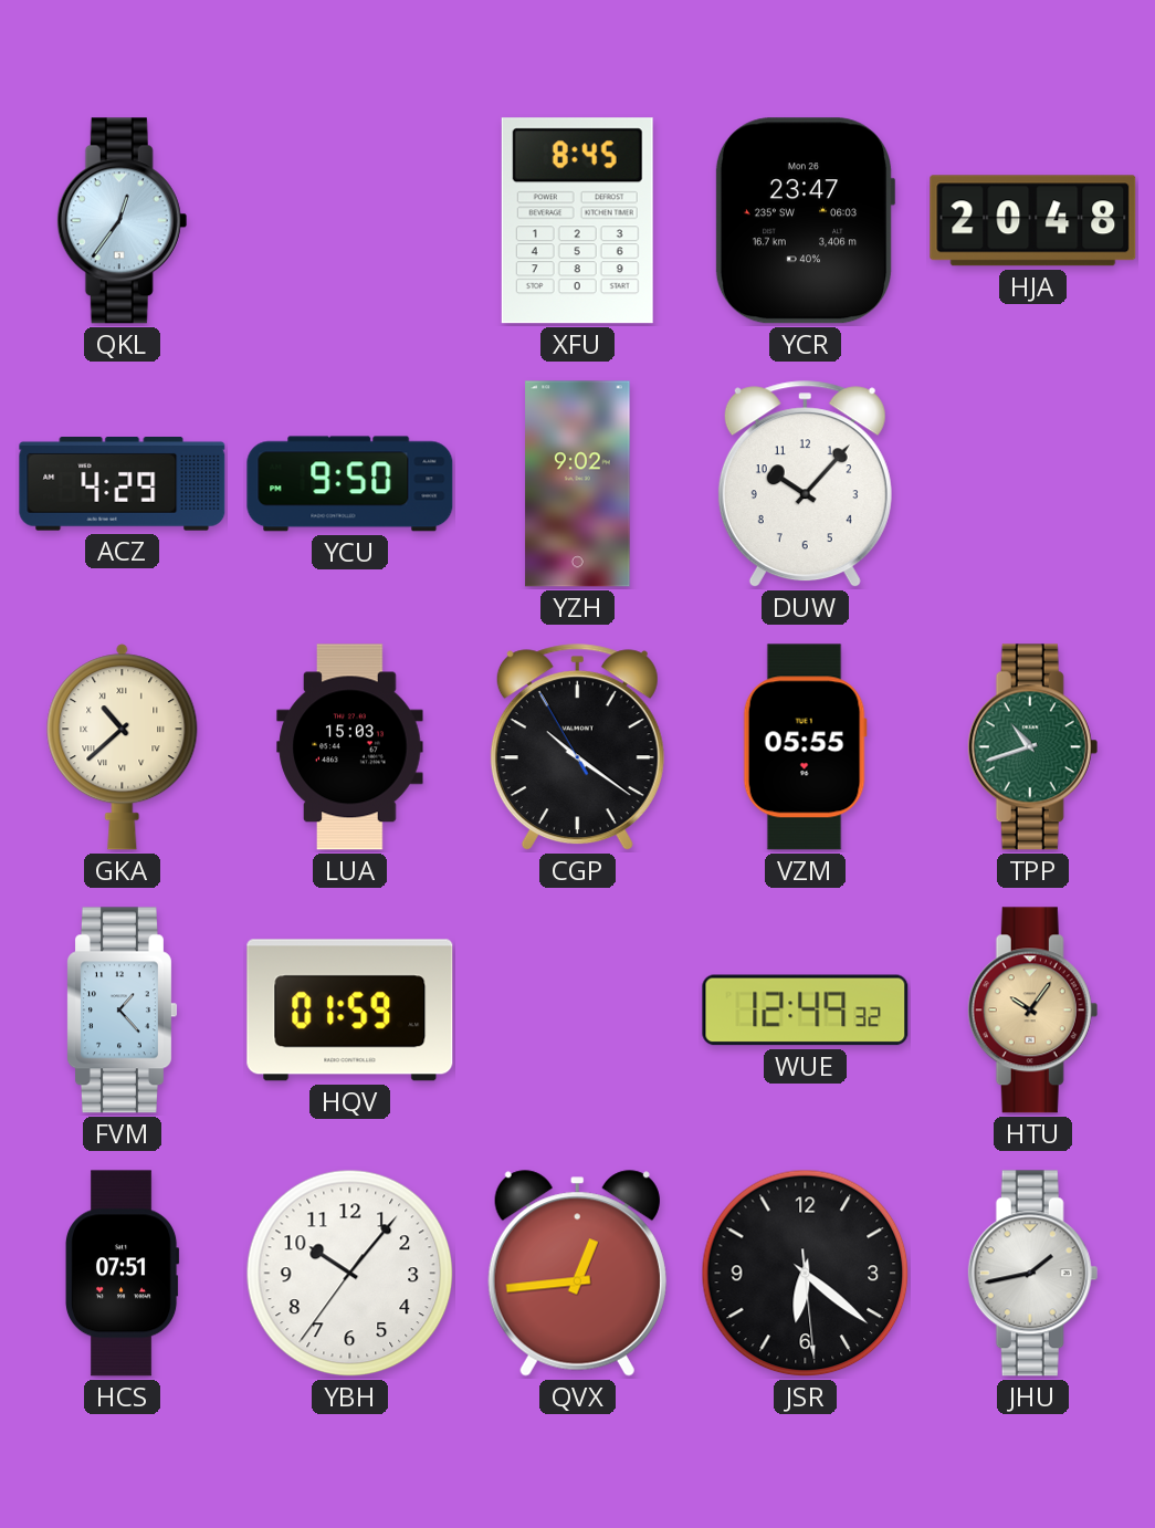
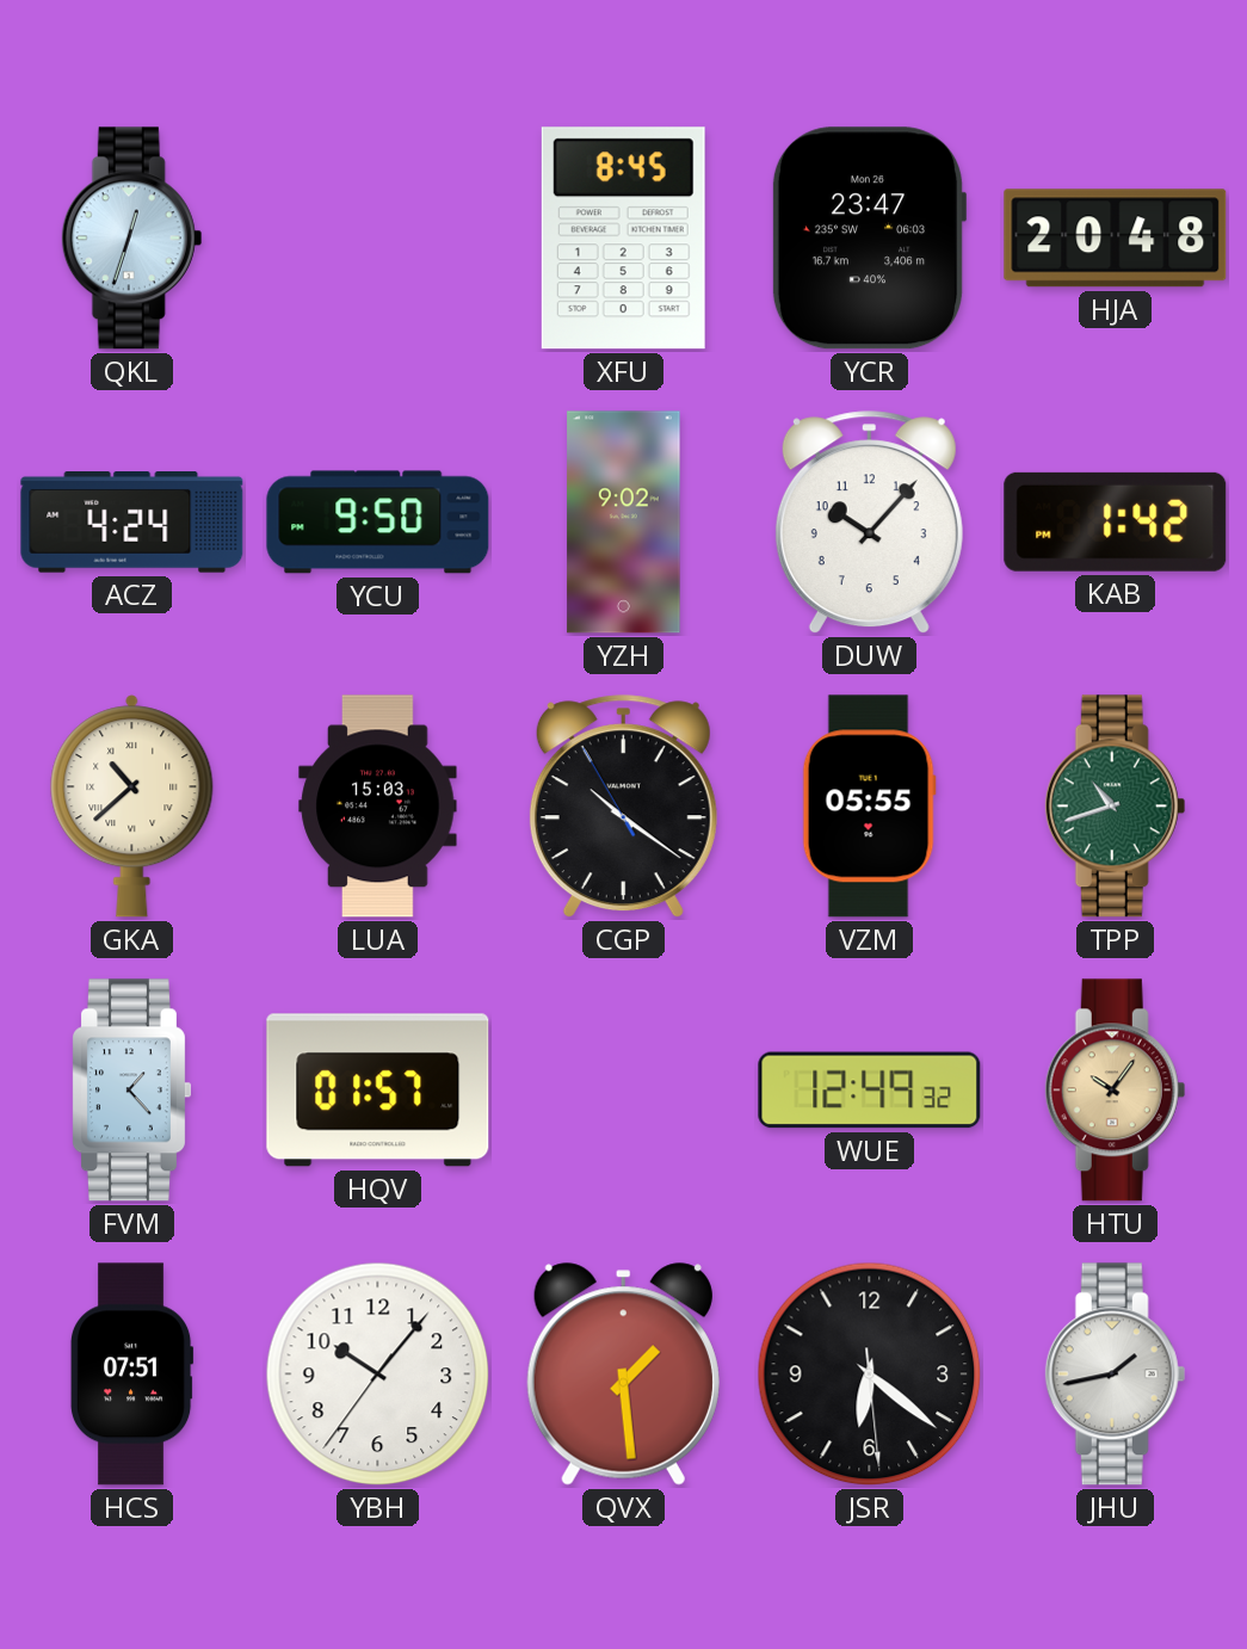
QKL: 12:36 -> 12:33
ACZ: 4:29 -> 4:24
KAB: none -> 1:42
HQV: 01:59 -> 01:57
QVX: 12:44 -> 1:29
